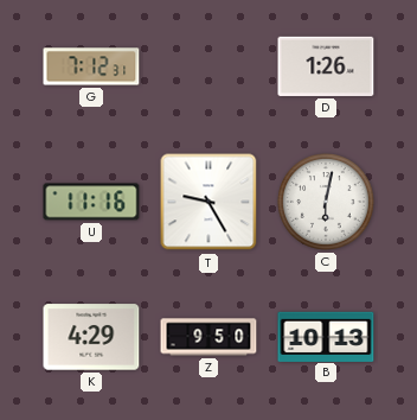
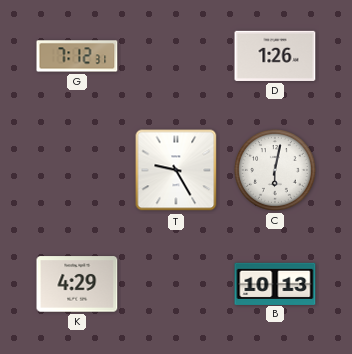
U: 11:16 -> none
Z: 9:50 -> none
